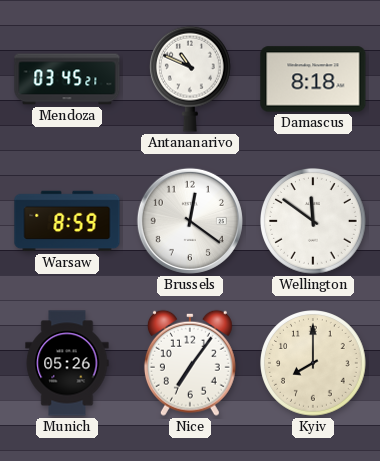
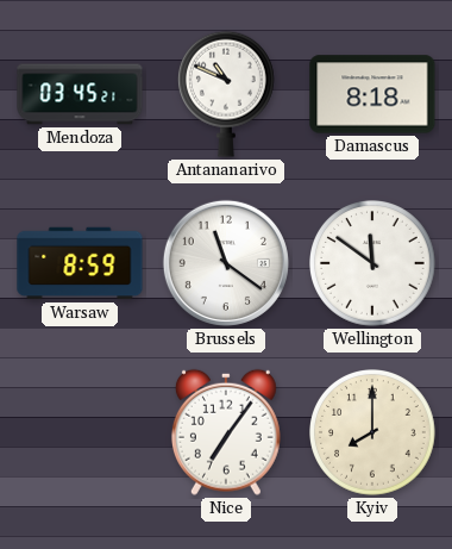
Brussels: 12:21 -> 11:21
Munich: 05:26 -> none
